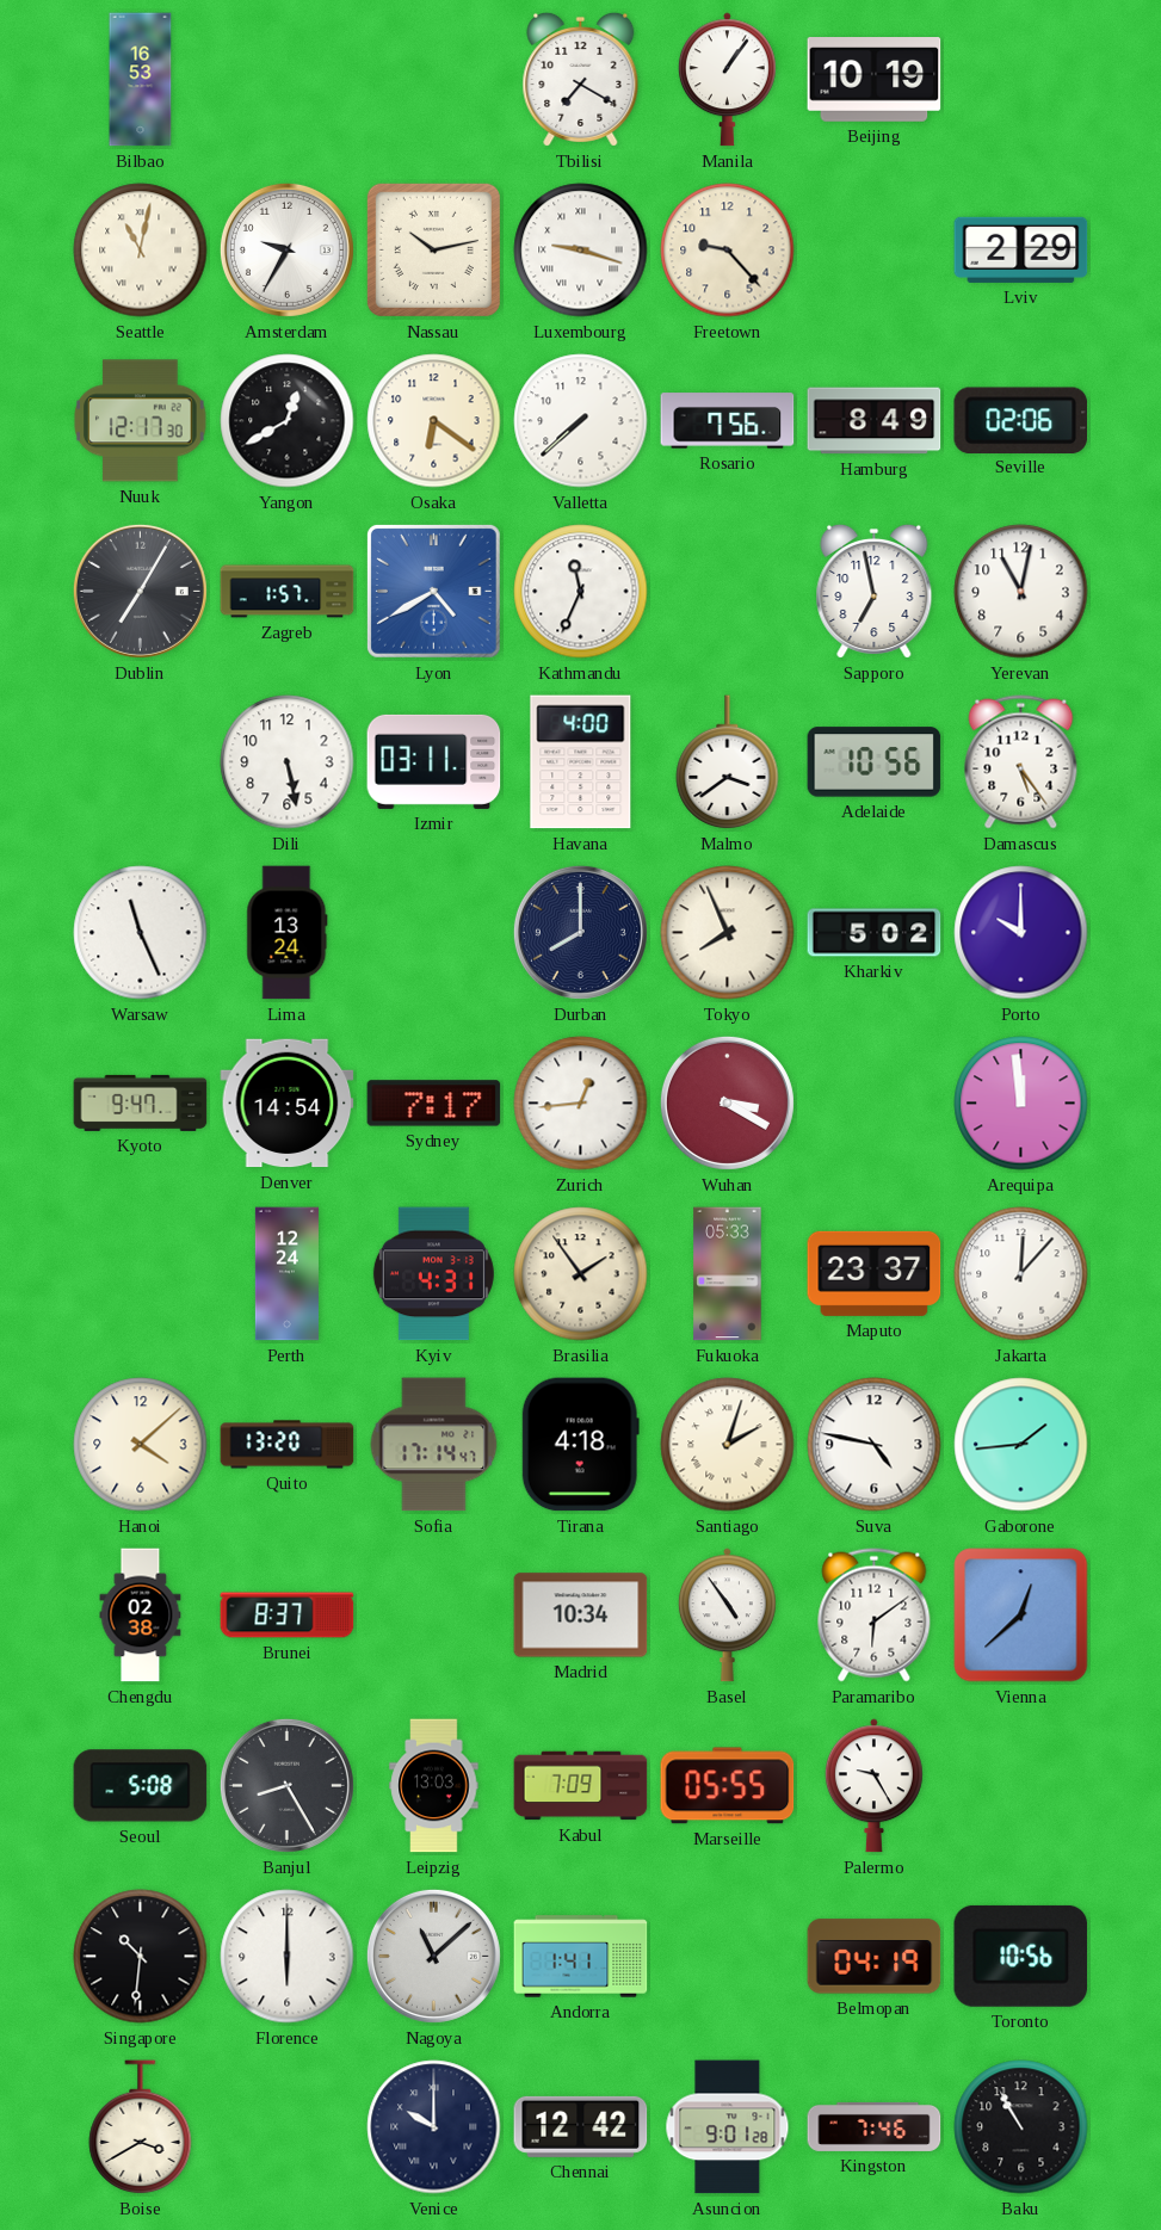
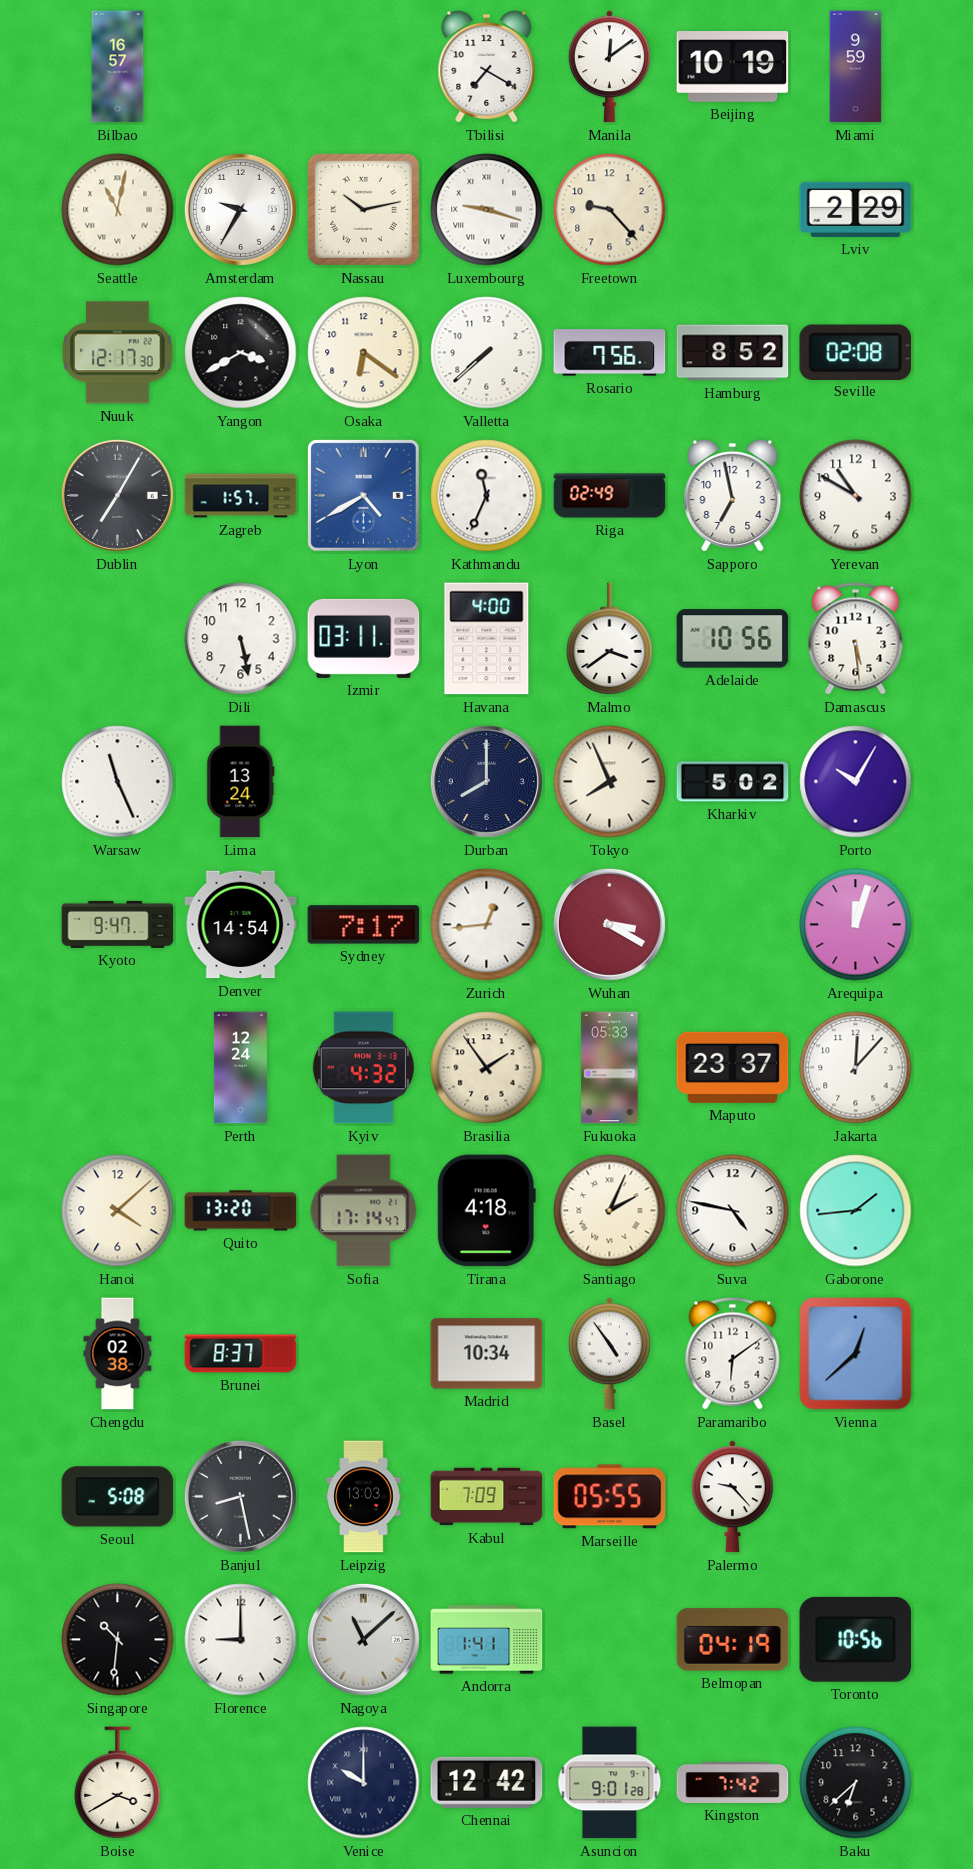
Bilbao: 16:53 -> 16:57
Manila: 1:06 -> 12:09
Miami: none -> 9:59
Yangon: 12:40 -> 3:40
Hamburg: 8:49 -> 8:52
Seville: 02:06 -> 02:08
Riga: none -> 02:49
Yerevan: 11:02 -> 10:50
Damascus: 5:24 -> 5:29
Porto: 10:00 -> 10:05
Arequipa: 11:59 -> 12:03
Kyiv: 4:31 -> 4:32
Santiago: 2:03 -> 2:04
Banjul: 8:25 -> 8:28
Palermo: 9:25 -> 9:23
Florence: 6:00 -> 9:00
Kingston: 7:46 -> 7:42
Baku: 10:55 -> 6:38
